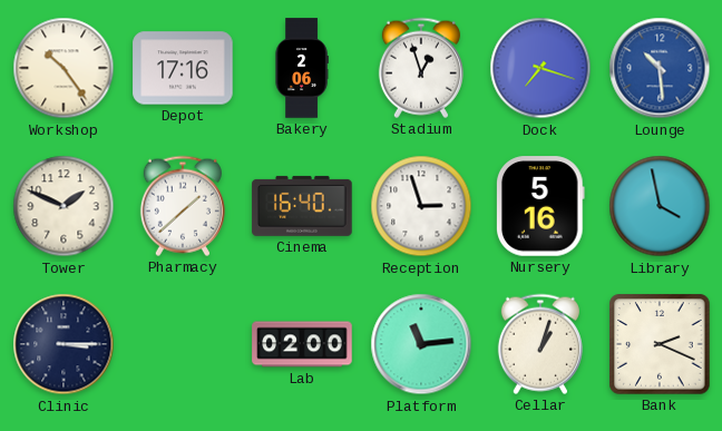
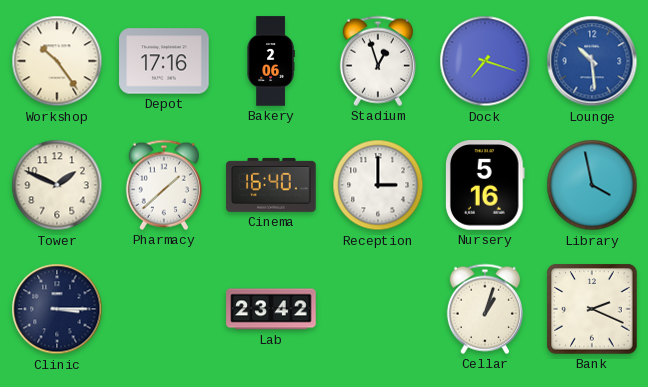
Reception: 2:57 -> 3:00
Lab: 02:00 -> 23:42
Platform: 11:14 -> none
